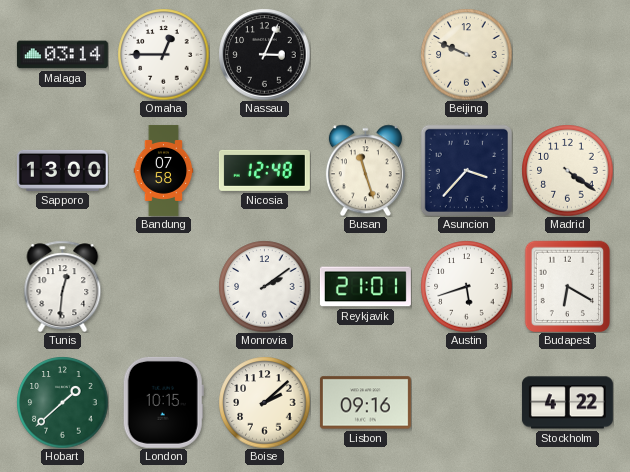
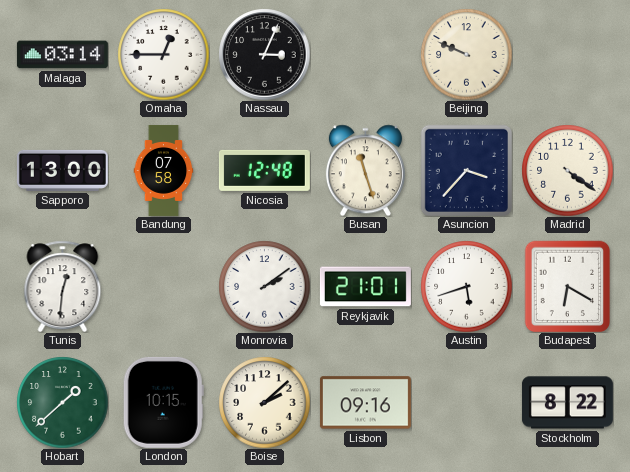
Stockholm: 4:22 -> 8:22
